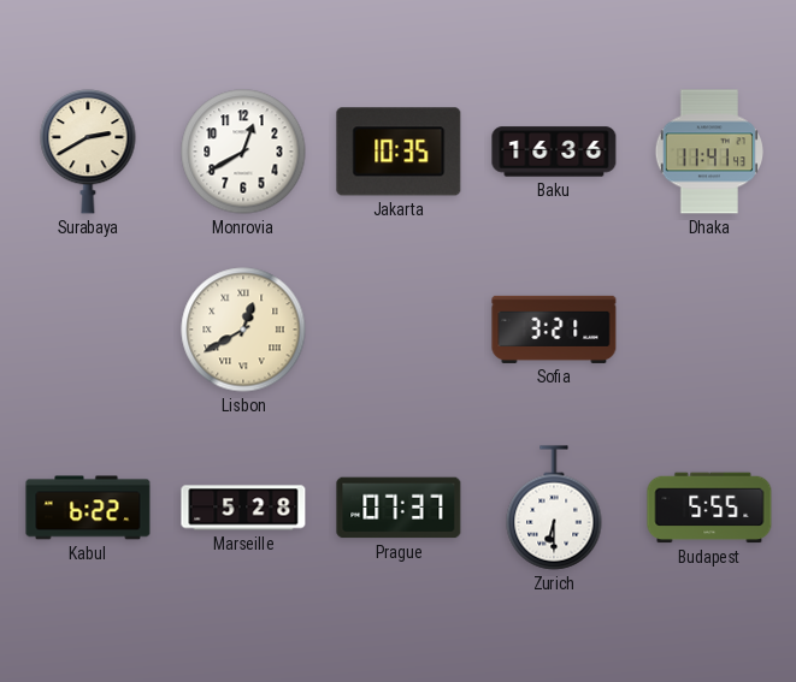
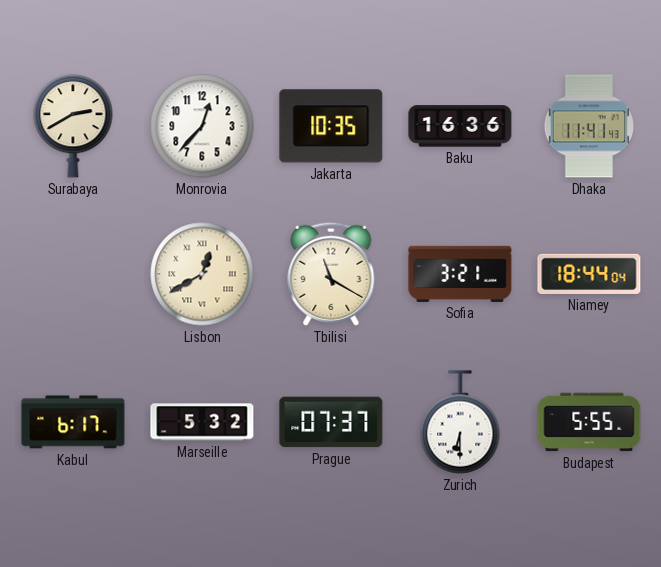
Monrovia: 12:40 -> 12:37
Tbilisi: none -> 11:20
Niamey: none -> 18:44
Kabul: 6:22 -> 6:17
Marseille: 5:28 -> 5:32
